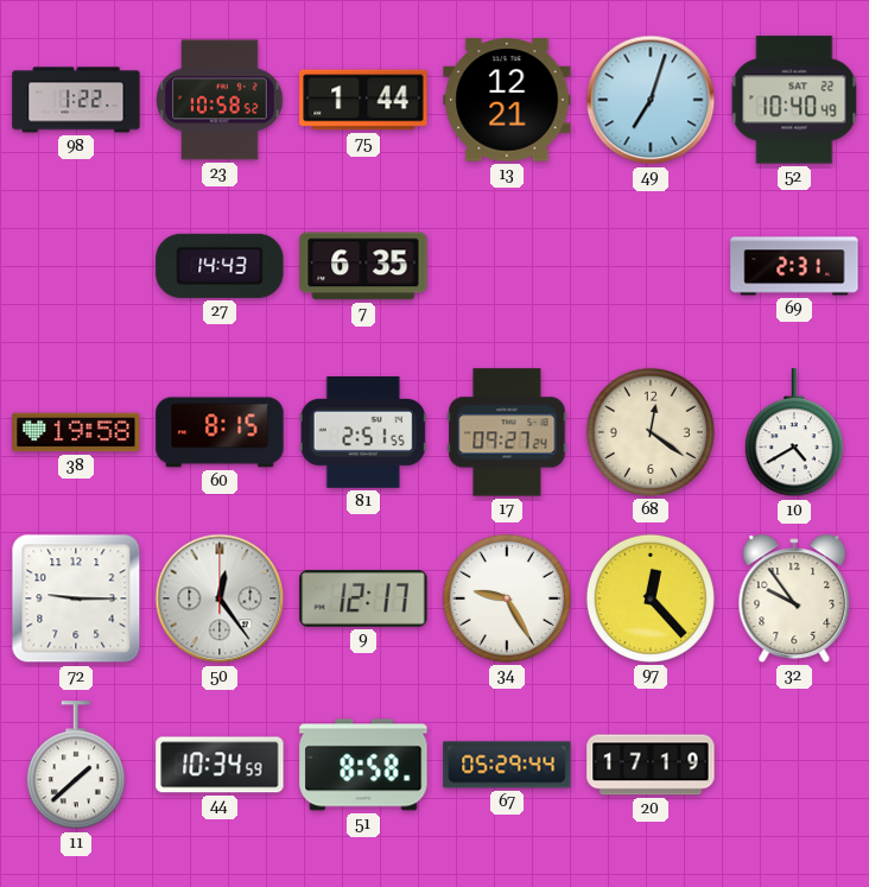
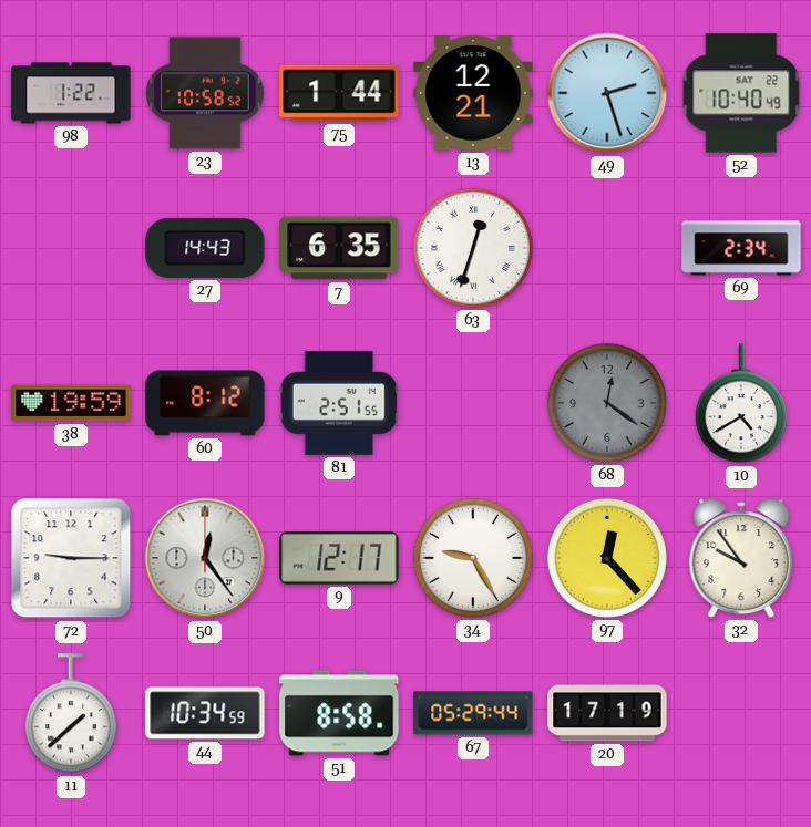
49: 7:03 -> 2:27
63: none -> 12:33
69: 2:31 -> 2:34
38: 19:58 -> 19:59
60: 8:15 -> 8:12
17: 09:27 -> none
68 dial: cream -> grey
